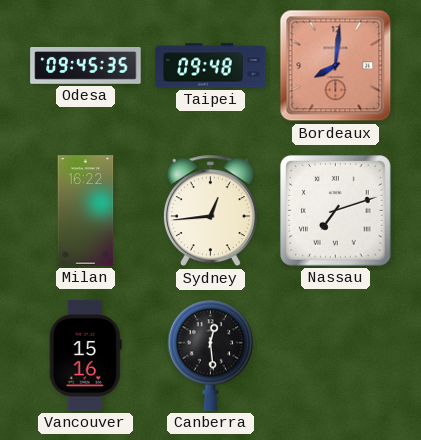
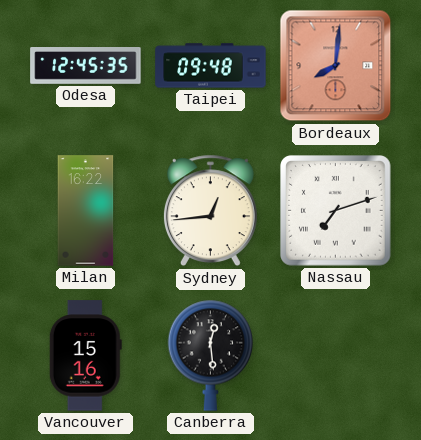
Odesa: 09:45 -> 12:45
